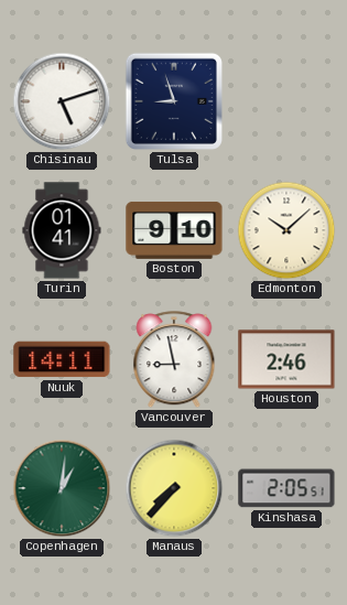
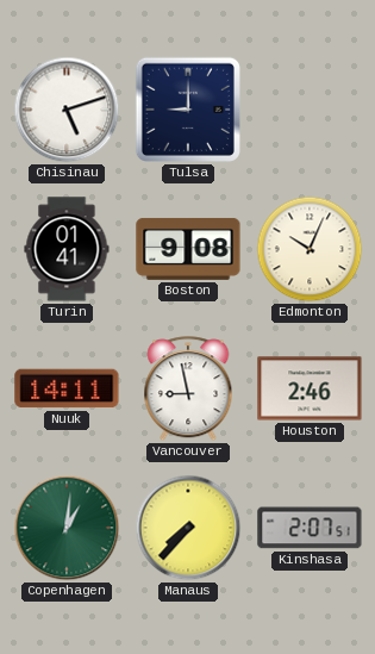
Tulsa: 8:57 -> 9:00
Boston: 9:10 -> 9:08
Edmonton: 10:08 -> 10:04
Kinshasa: 2:05 -> 2:07
